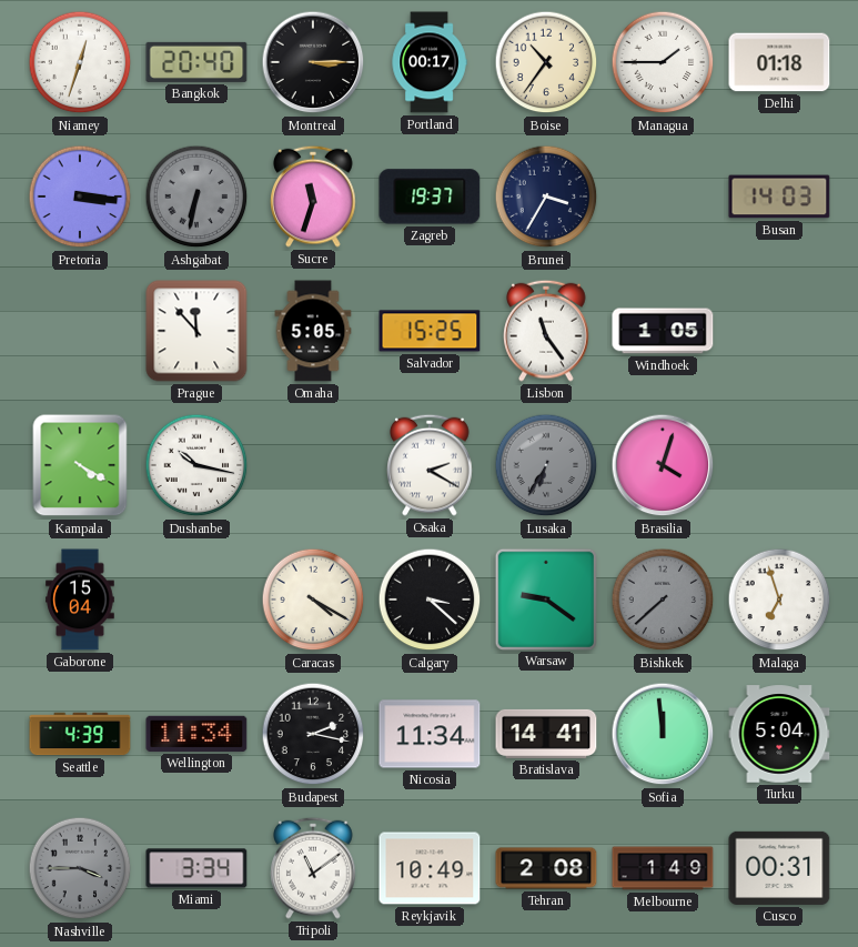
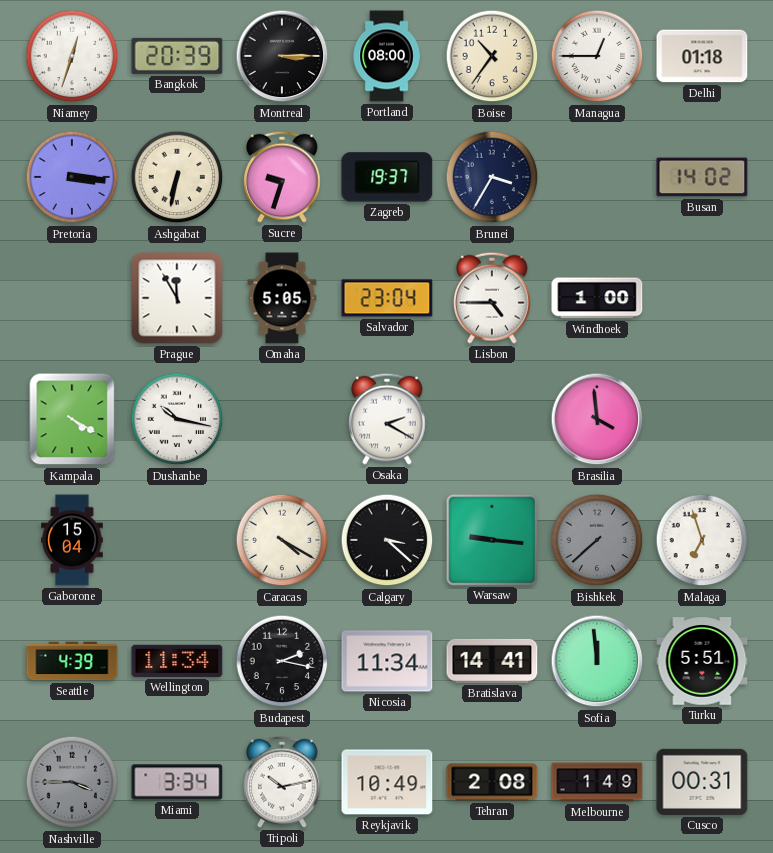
Bangkok: 20:40 -> 20:39
Portland: 00:17 -> 08:00
Managua: 1:45 -> 12:45
Ashgabat dial: grey -> cream
Sucre: 11:33 -> 9:33
Busan: 14:03 -> 14:02
Prague: 11:53 -> 11:55
Salvador: 15:25 -> 23:04
Lisbon: 11:24 -> 4:45
Windhoek: 1:05 -> 1:00
Lusaka: 6:35 -> none
Brasilia: 4:03 -> 3:59
Warsaw: 9:21 -> 9:16
Turku: 5:04 -> 5:51
Tripoli: 11:09 -> 10:13
